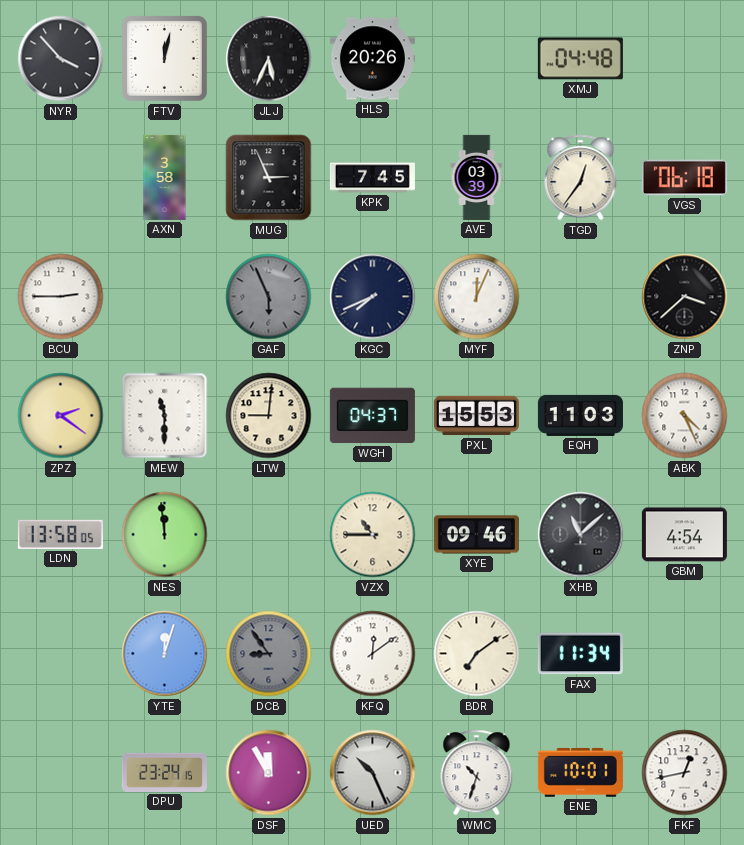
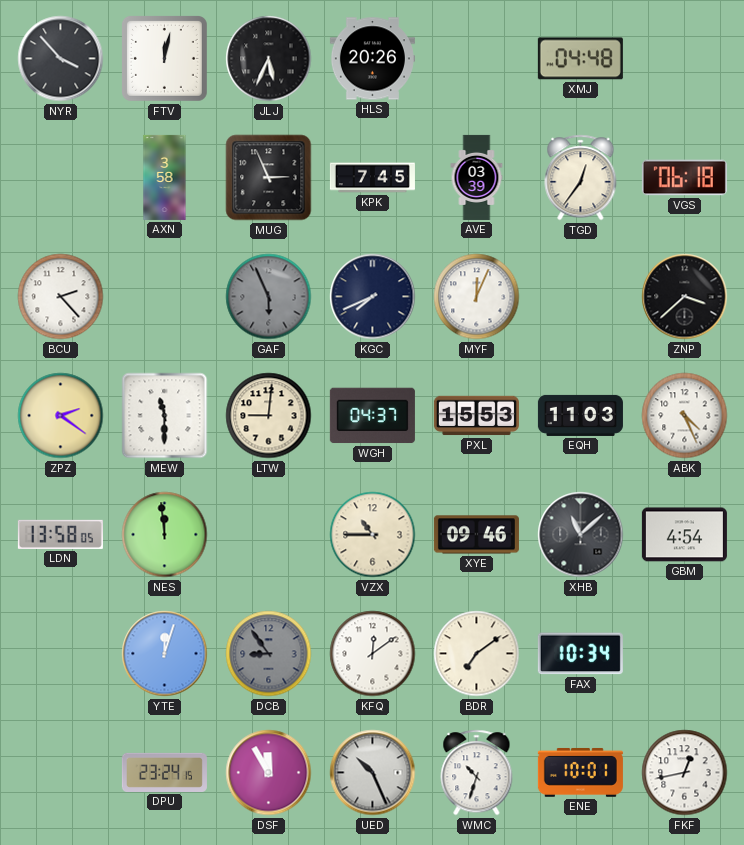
BCU: 2:45 -> 2:23
FAX: 11:34 -> 10:34
